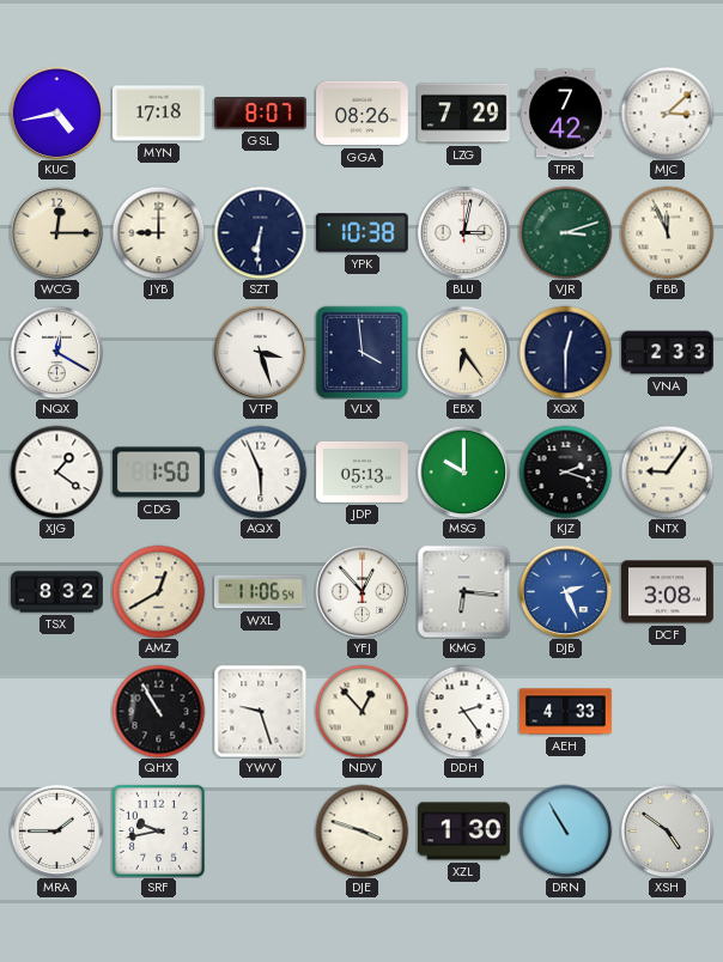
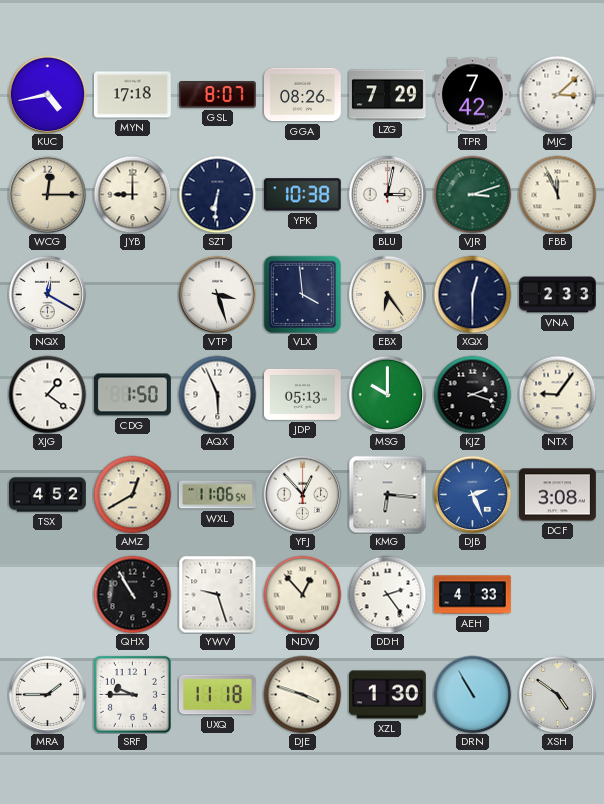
TSX: 8:32 -> 4:52
SRF: 9:43 -> 9:45
UXQ: none -> 11:18
